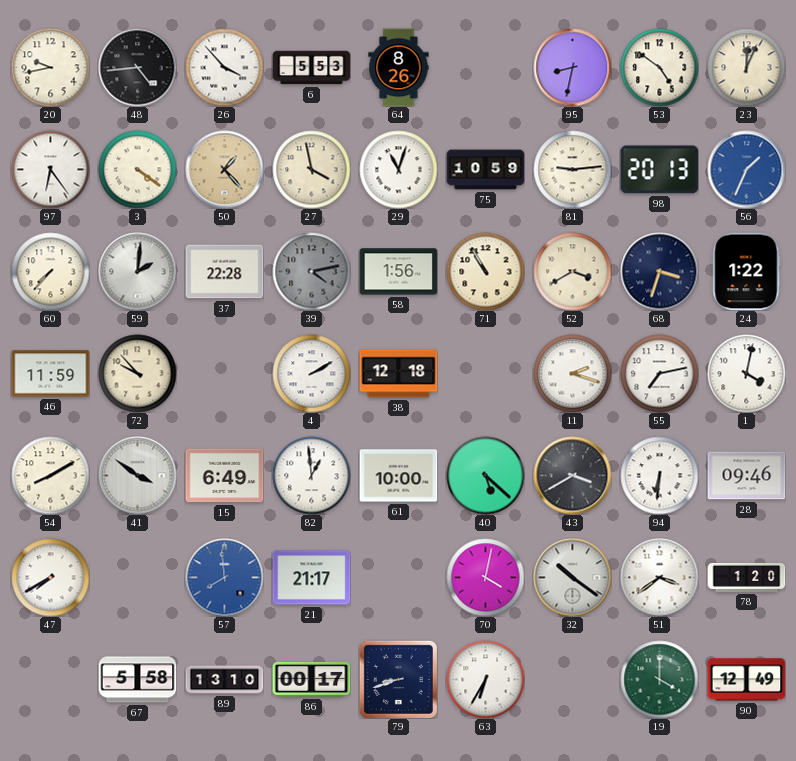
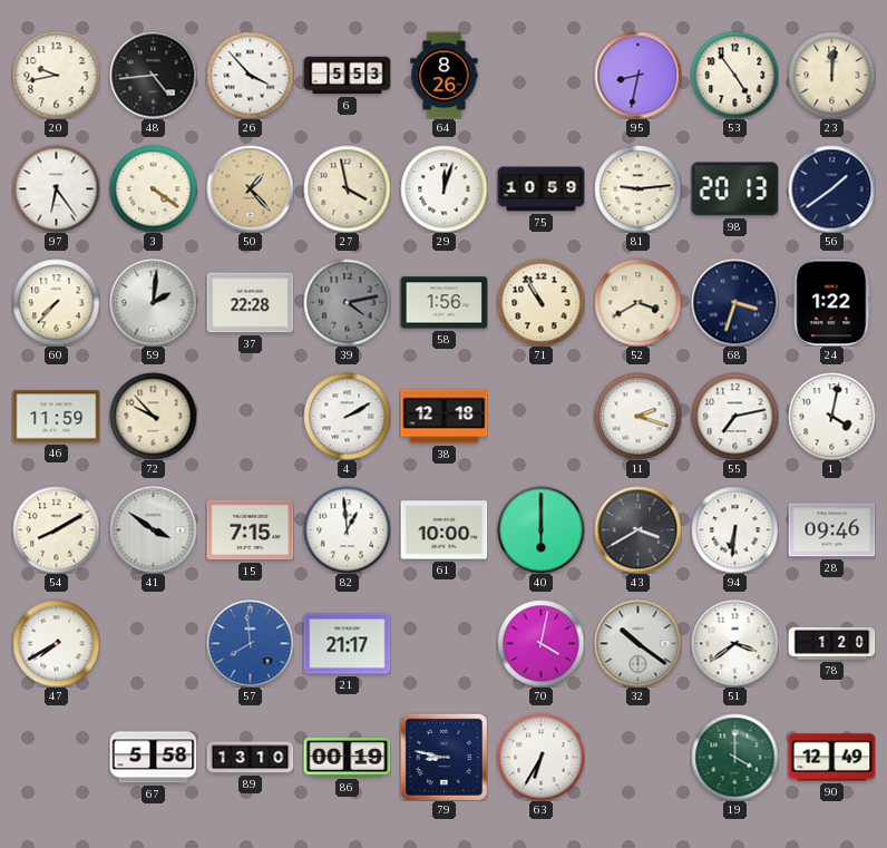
53: 4:51 -> 4:54
23: 12:04 -> 12:01
29: 11:03 -> 12:03
56: 1:34 -> 1:39
56 dial: blue -> navy
15: 6:49 -> 7:15
40: 5:22 -> 6:00
86: 00:17 -> 00:19
79: 8:42 -> 8:47
